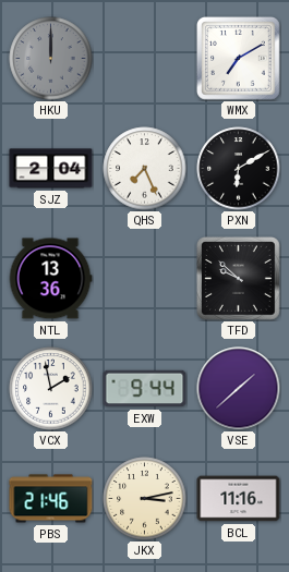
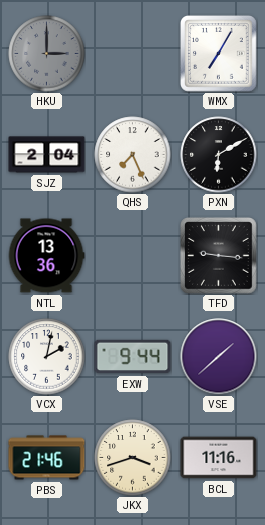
HKU: 12:00 -> 3:00
WMX: 7:10 -> 7:05
TFD: 9:52 -> 9:16
VCX: 1:58 -> 2:02
JKX: 3:13 -> 3:42
